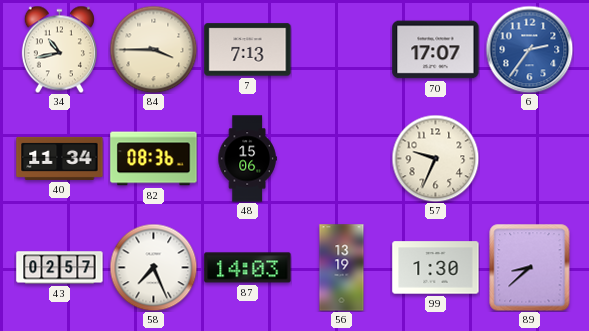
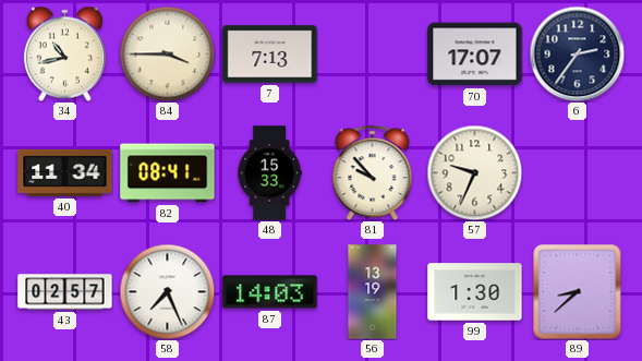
6 dial: blue -> navy
82: 08:36 -> 08:41
48: 15:06 -> 15:33
81: none -> 9:53
